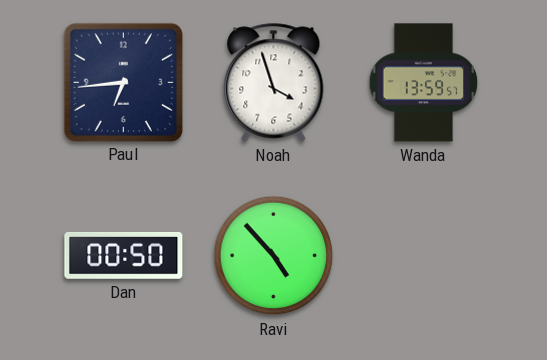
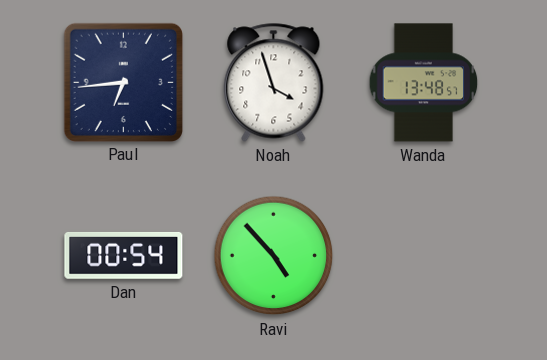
Wanda: 13:59 -> 13:48
Dan: 00:50 -> 00:54
